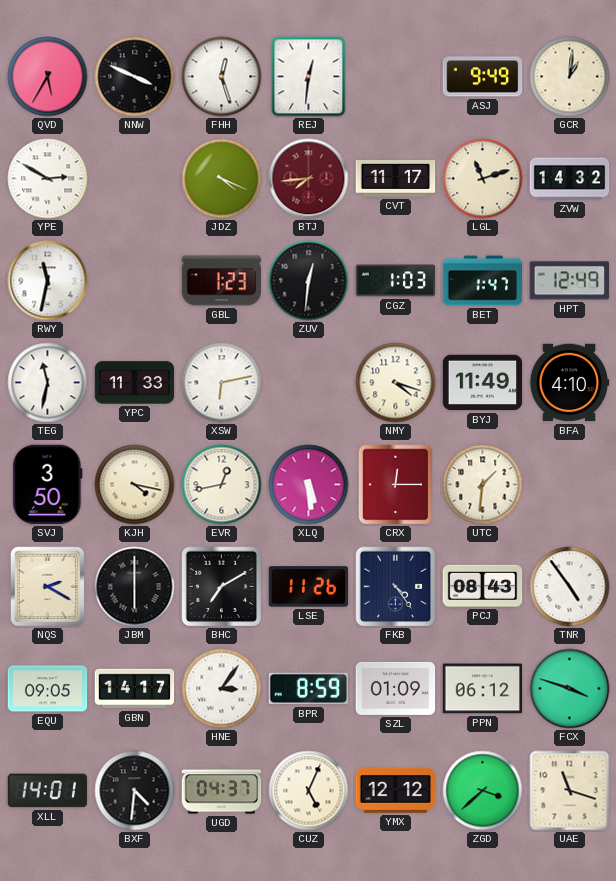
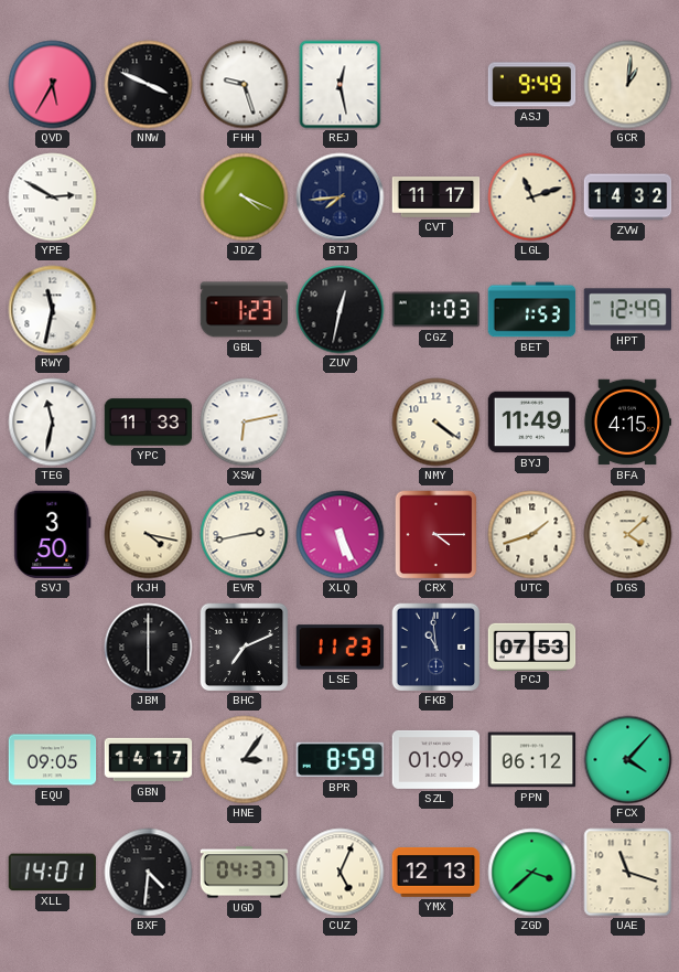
FHH: 12:27 -> 9:27
REJ: 12:31 -> 12:28
BTJ dial: burgundy -> navy
ZUV: 12:31 -> 12:32
BET: 1:47 -> 1:53
NMY: 4:18 -> 4:21
BFA: 4:10 -> 4:15
EVR: 12:43 -> 2:43
XLQ: 5:29 -> 5:26
CRX: 12:15 -> 4:15
UTC: 1:31 -> 1:42
DGS: none -> 4:08
NQS: 2:20 -> none
BHC: 7:10 -> 7:11
LSE: 11:26 -> 11:23
FKB: 4:24 -> 10:59
PCJ: 08:43 -> 07:53
TNR: 4:54 -> none
FCX: 3:48 -> 4:07
YMX: 12:12 -> 12:13
